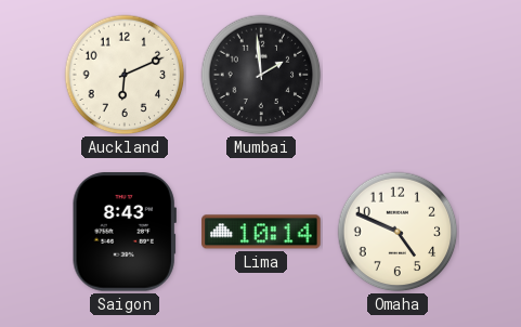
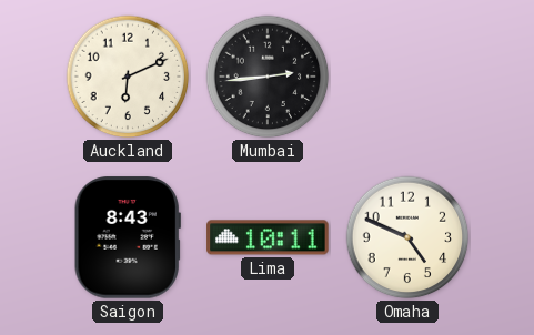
Mumbai: 1:59 -> 2:44
Lima: 10:14 -> 10:11
